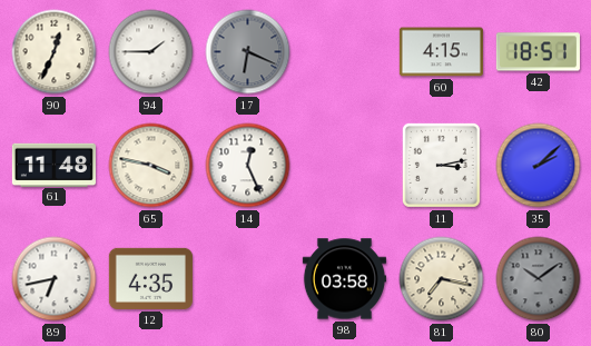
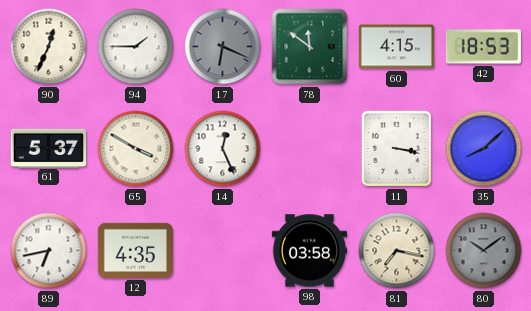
78: none -> 11:51
42: 18:51 -> 18:53
61: 11:48 -> 5:37
65: 3:47 -> 3:50
11: 3:13 -> 3:17
35: 2:08 -> 8:08
